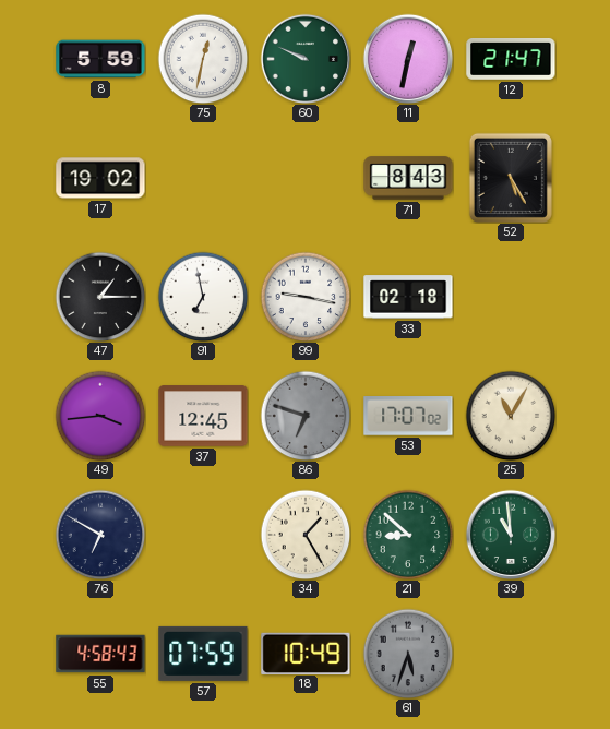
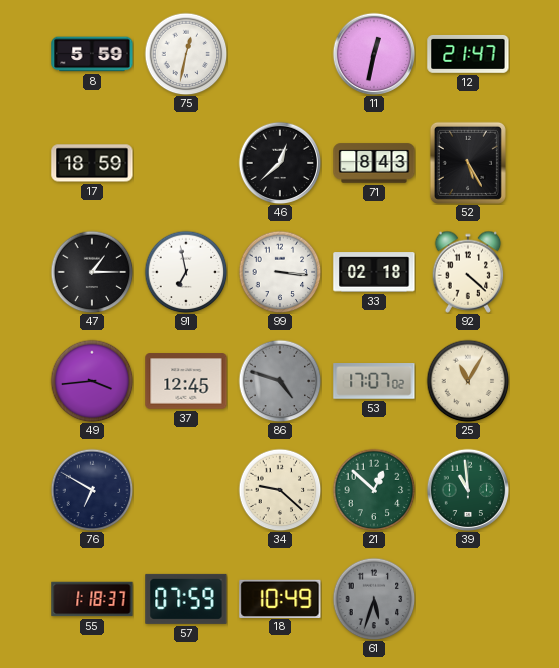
60: 9:49 -> none
17: 19:02 -> 18:59
46: none -> 12:38
99: 9:17 -> 3:16
92: none -> 4:22
86: 6:48 -> 4:48
34: 1:25 -> 9:22
21: 8:52 -> 12:52
55: 4:58 -> 1:18
